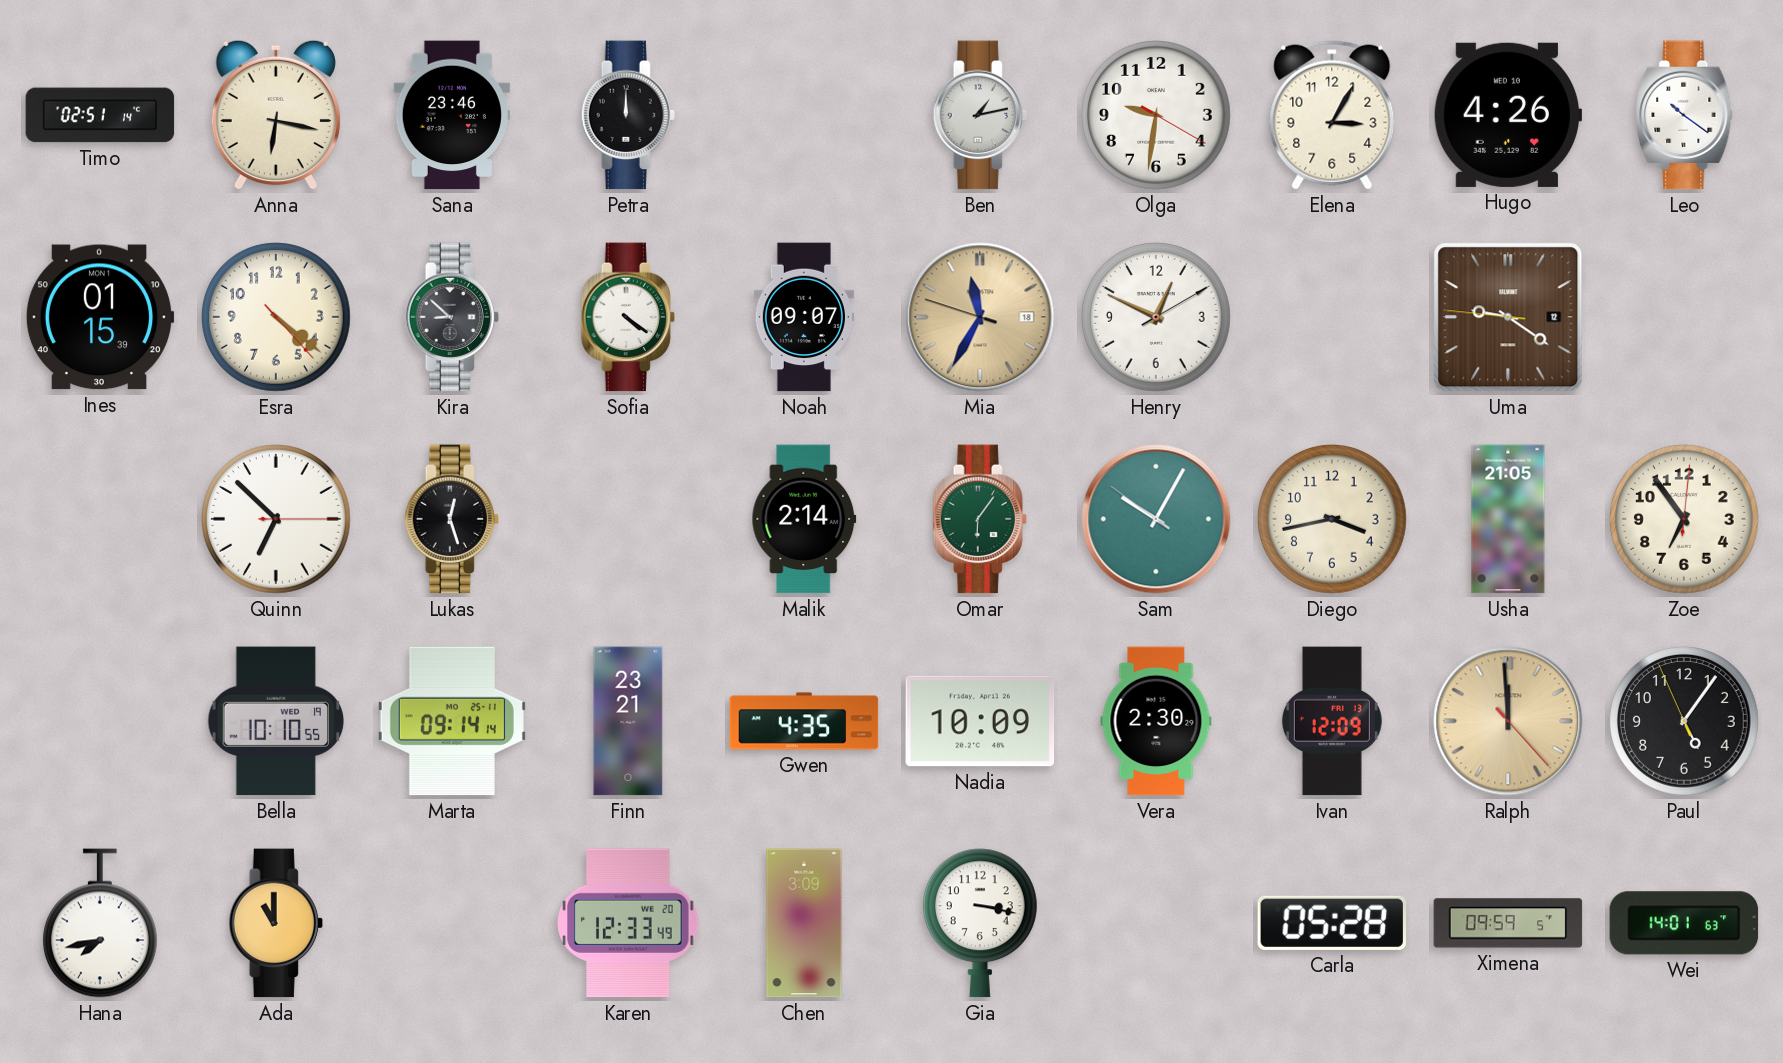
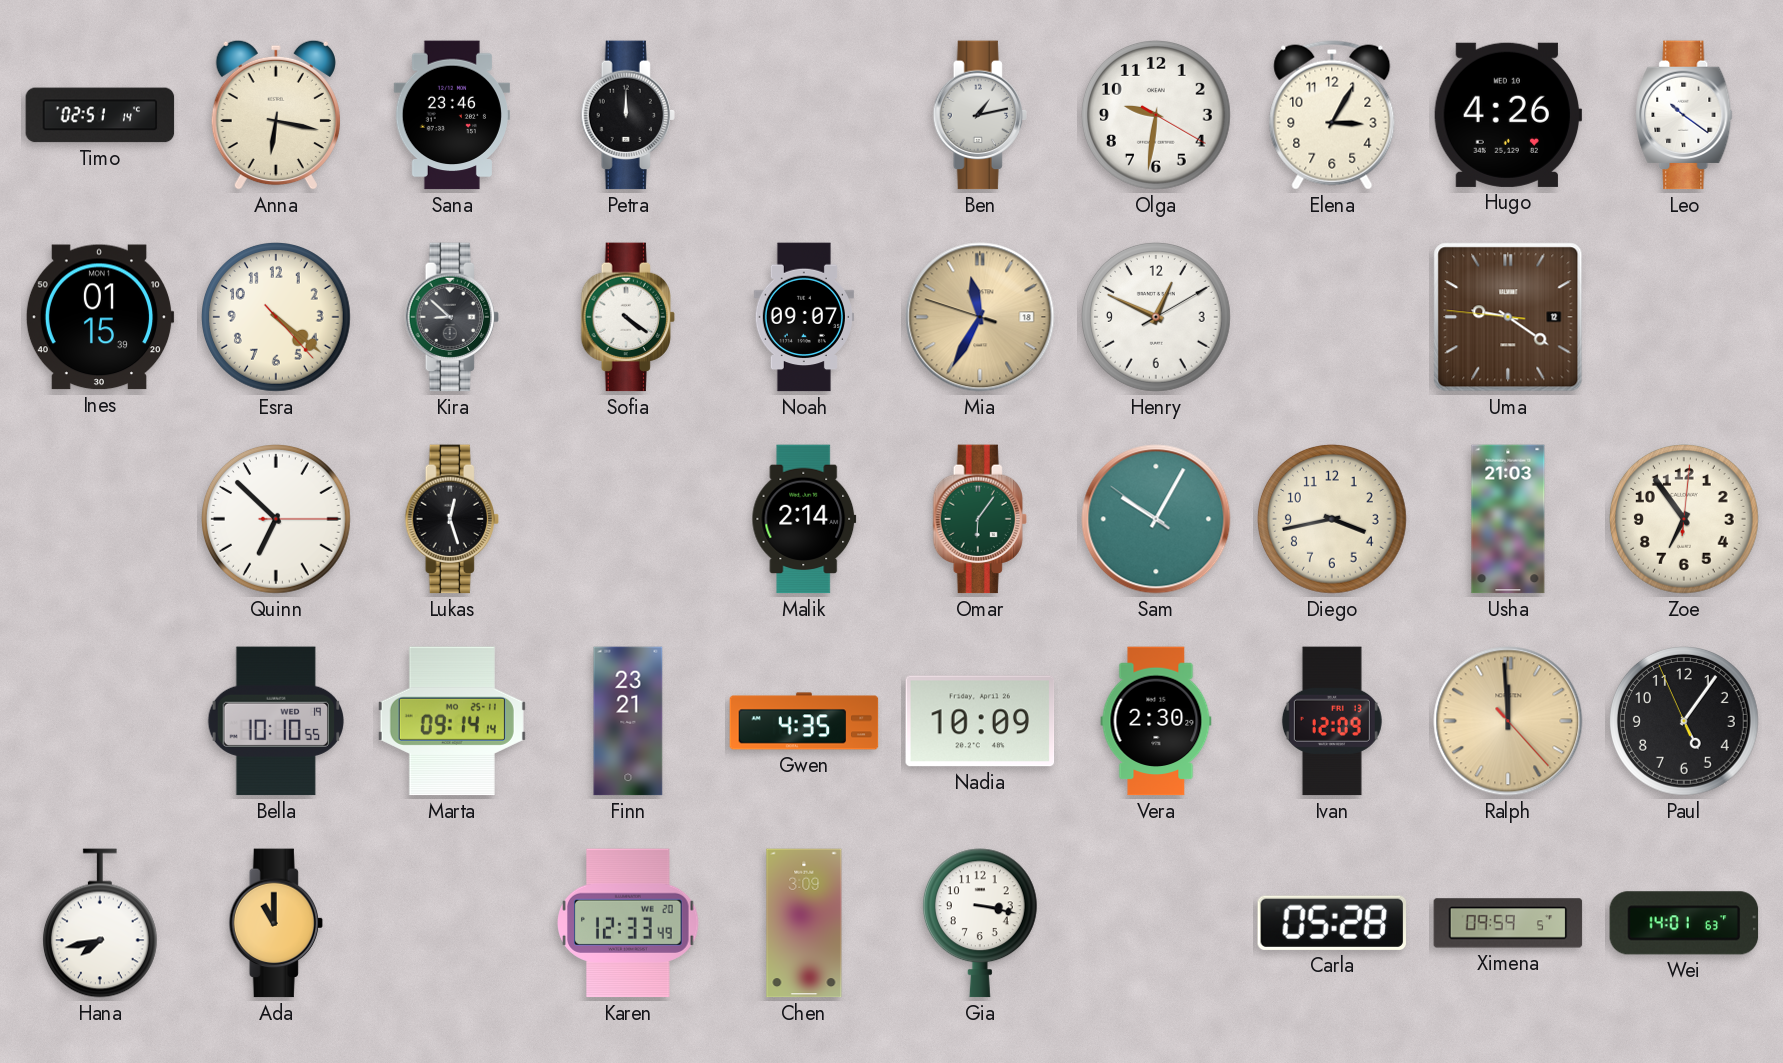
Usha: 21:05 -> 21:03
